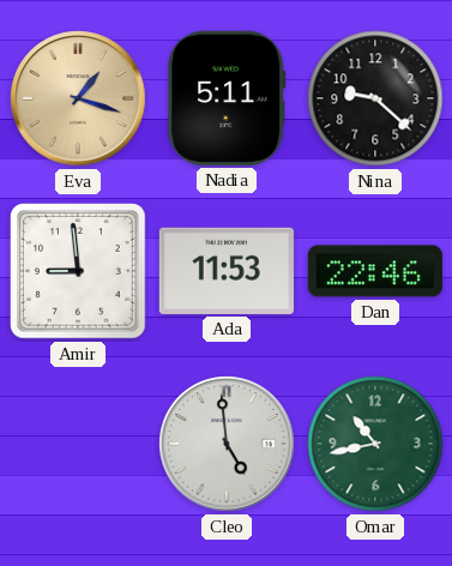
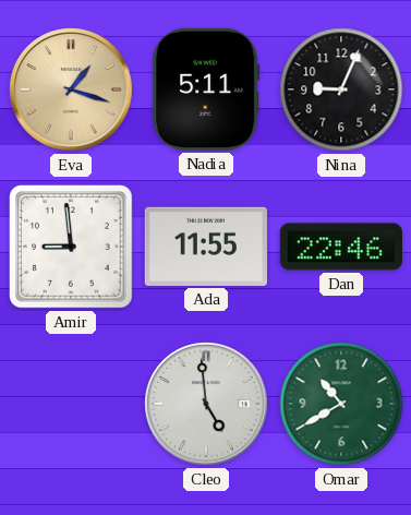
Nina: 9:22 -> 9:04
Ada: 11:53 -> 11:55
Omar: 10:43 -> 10:40
